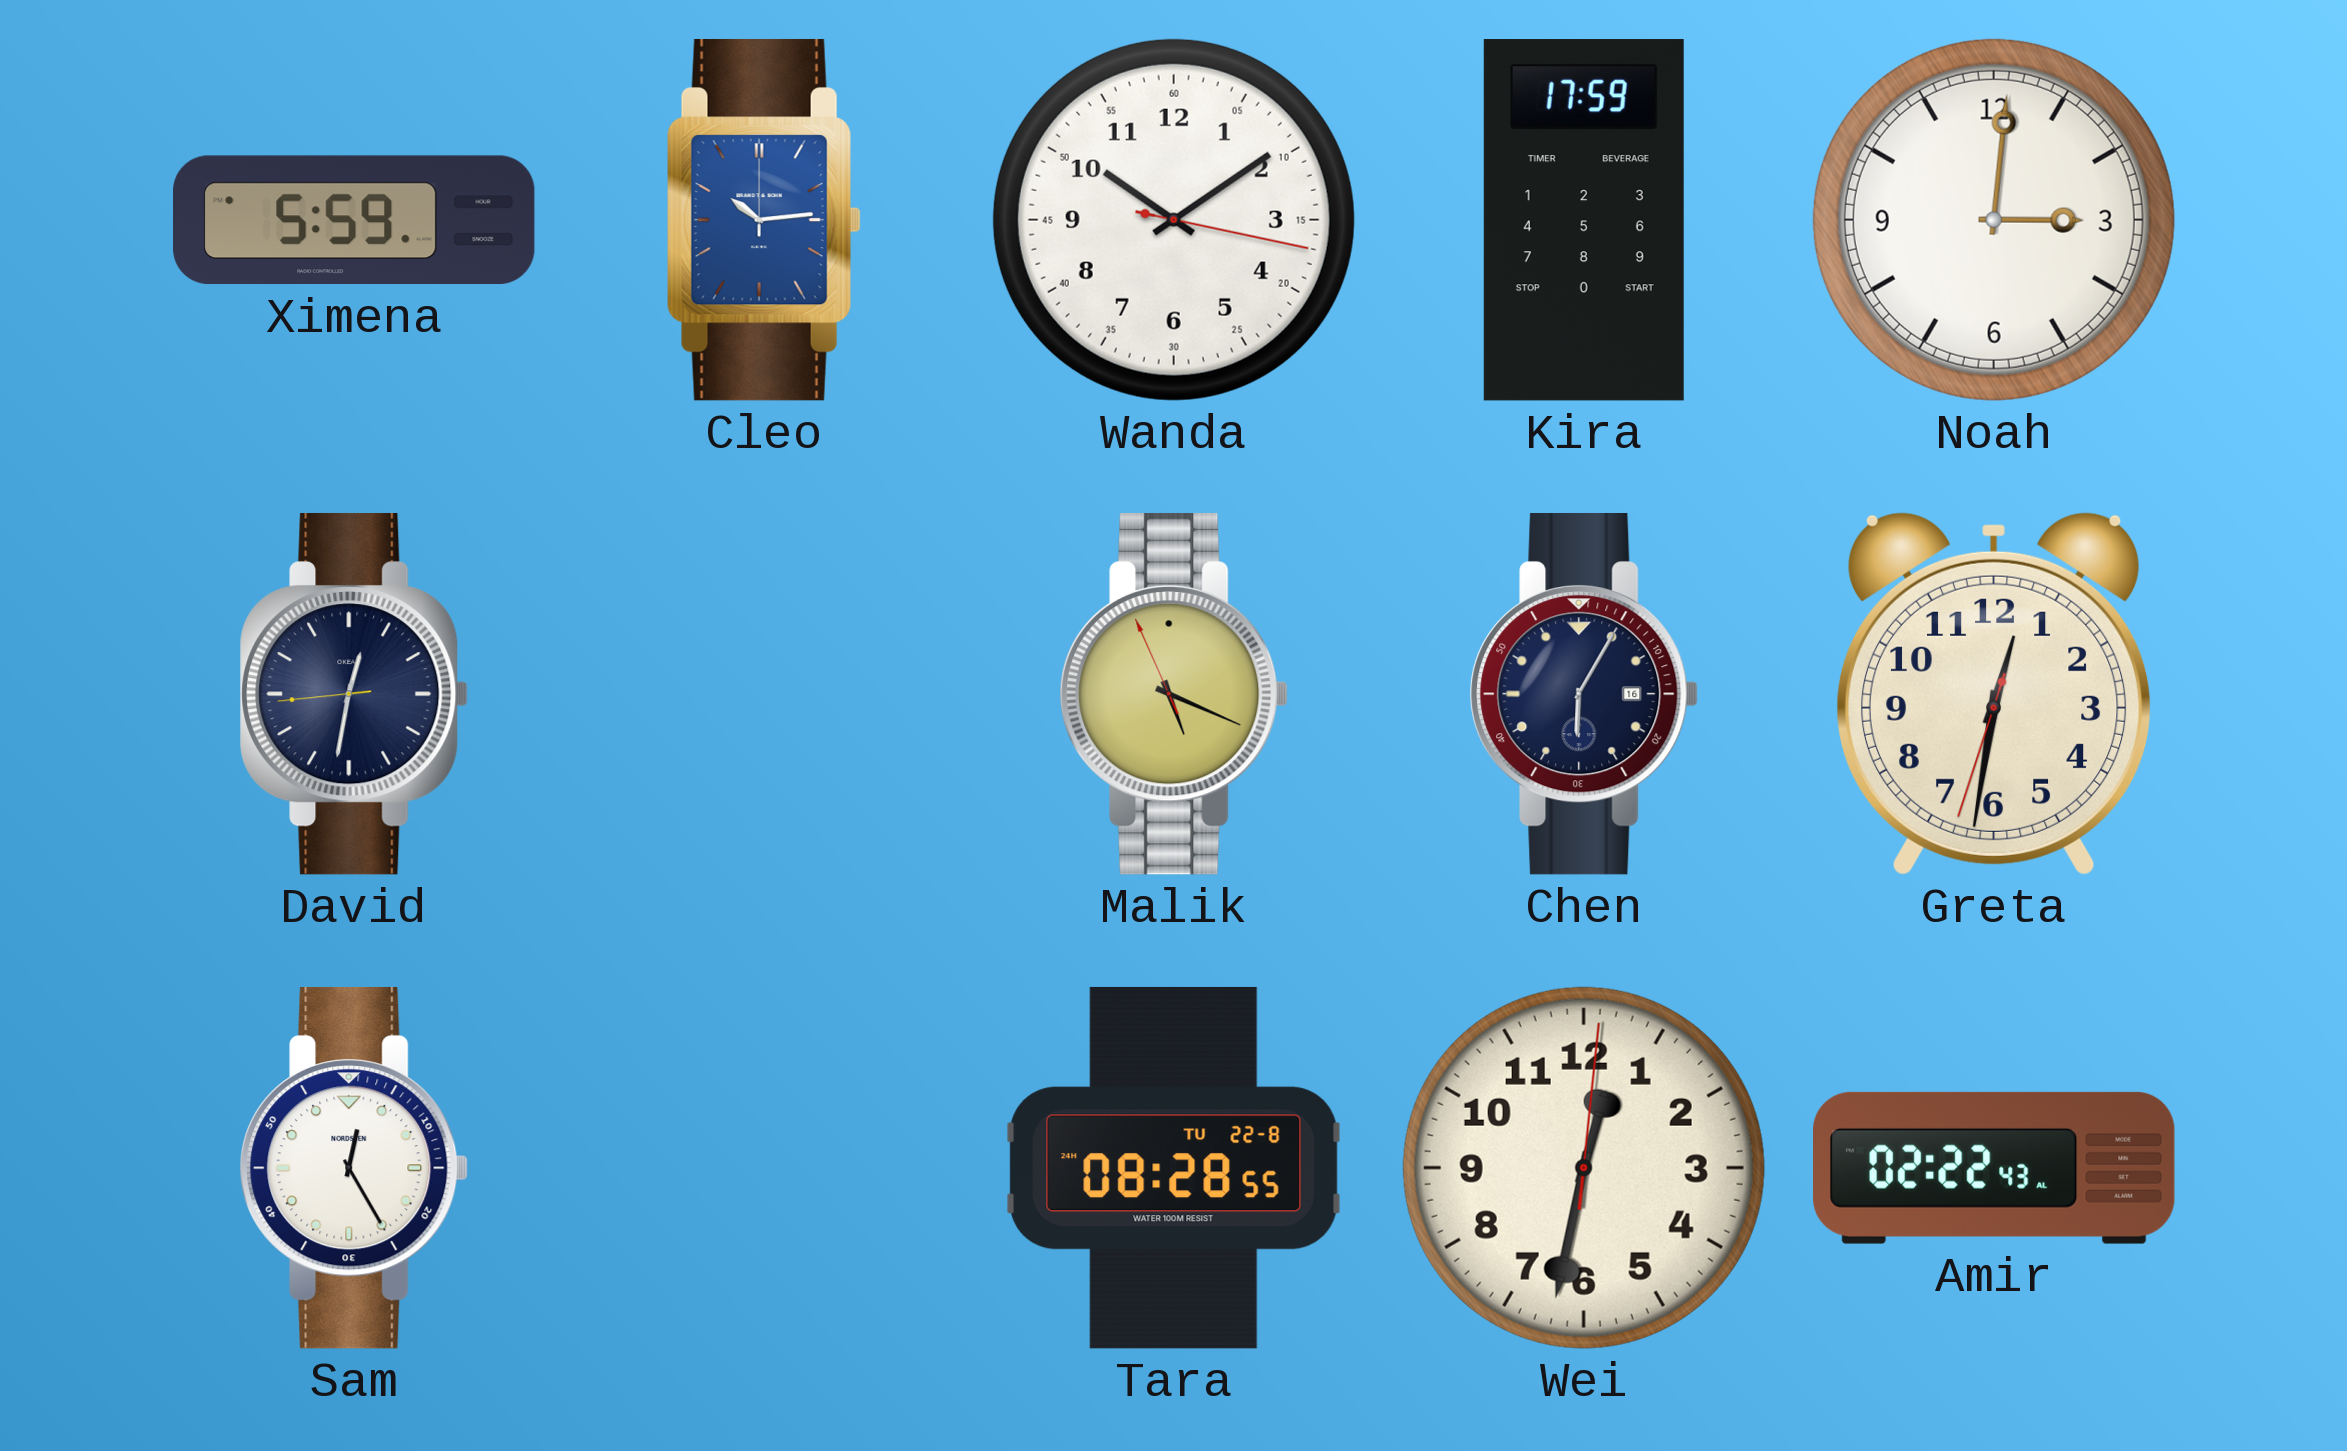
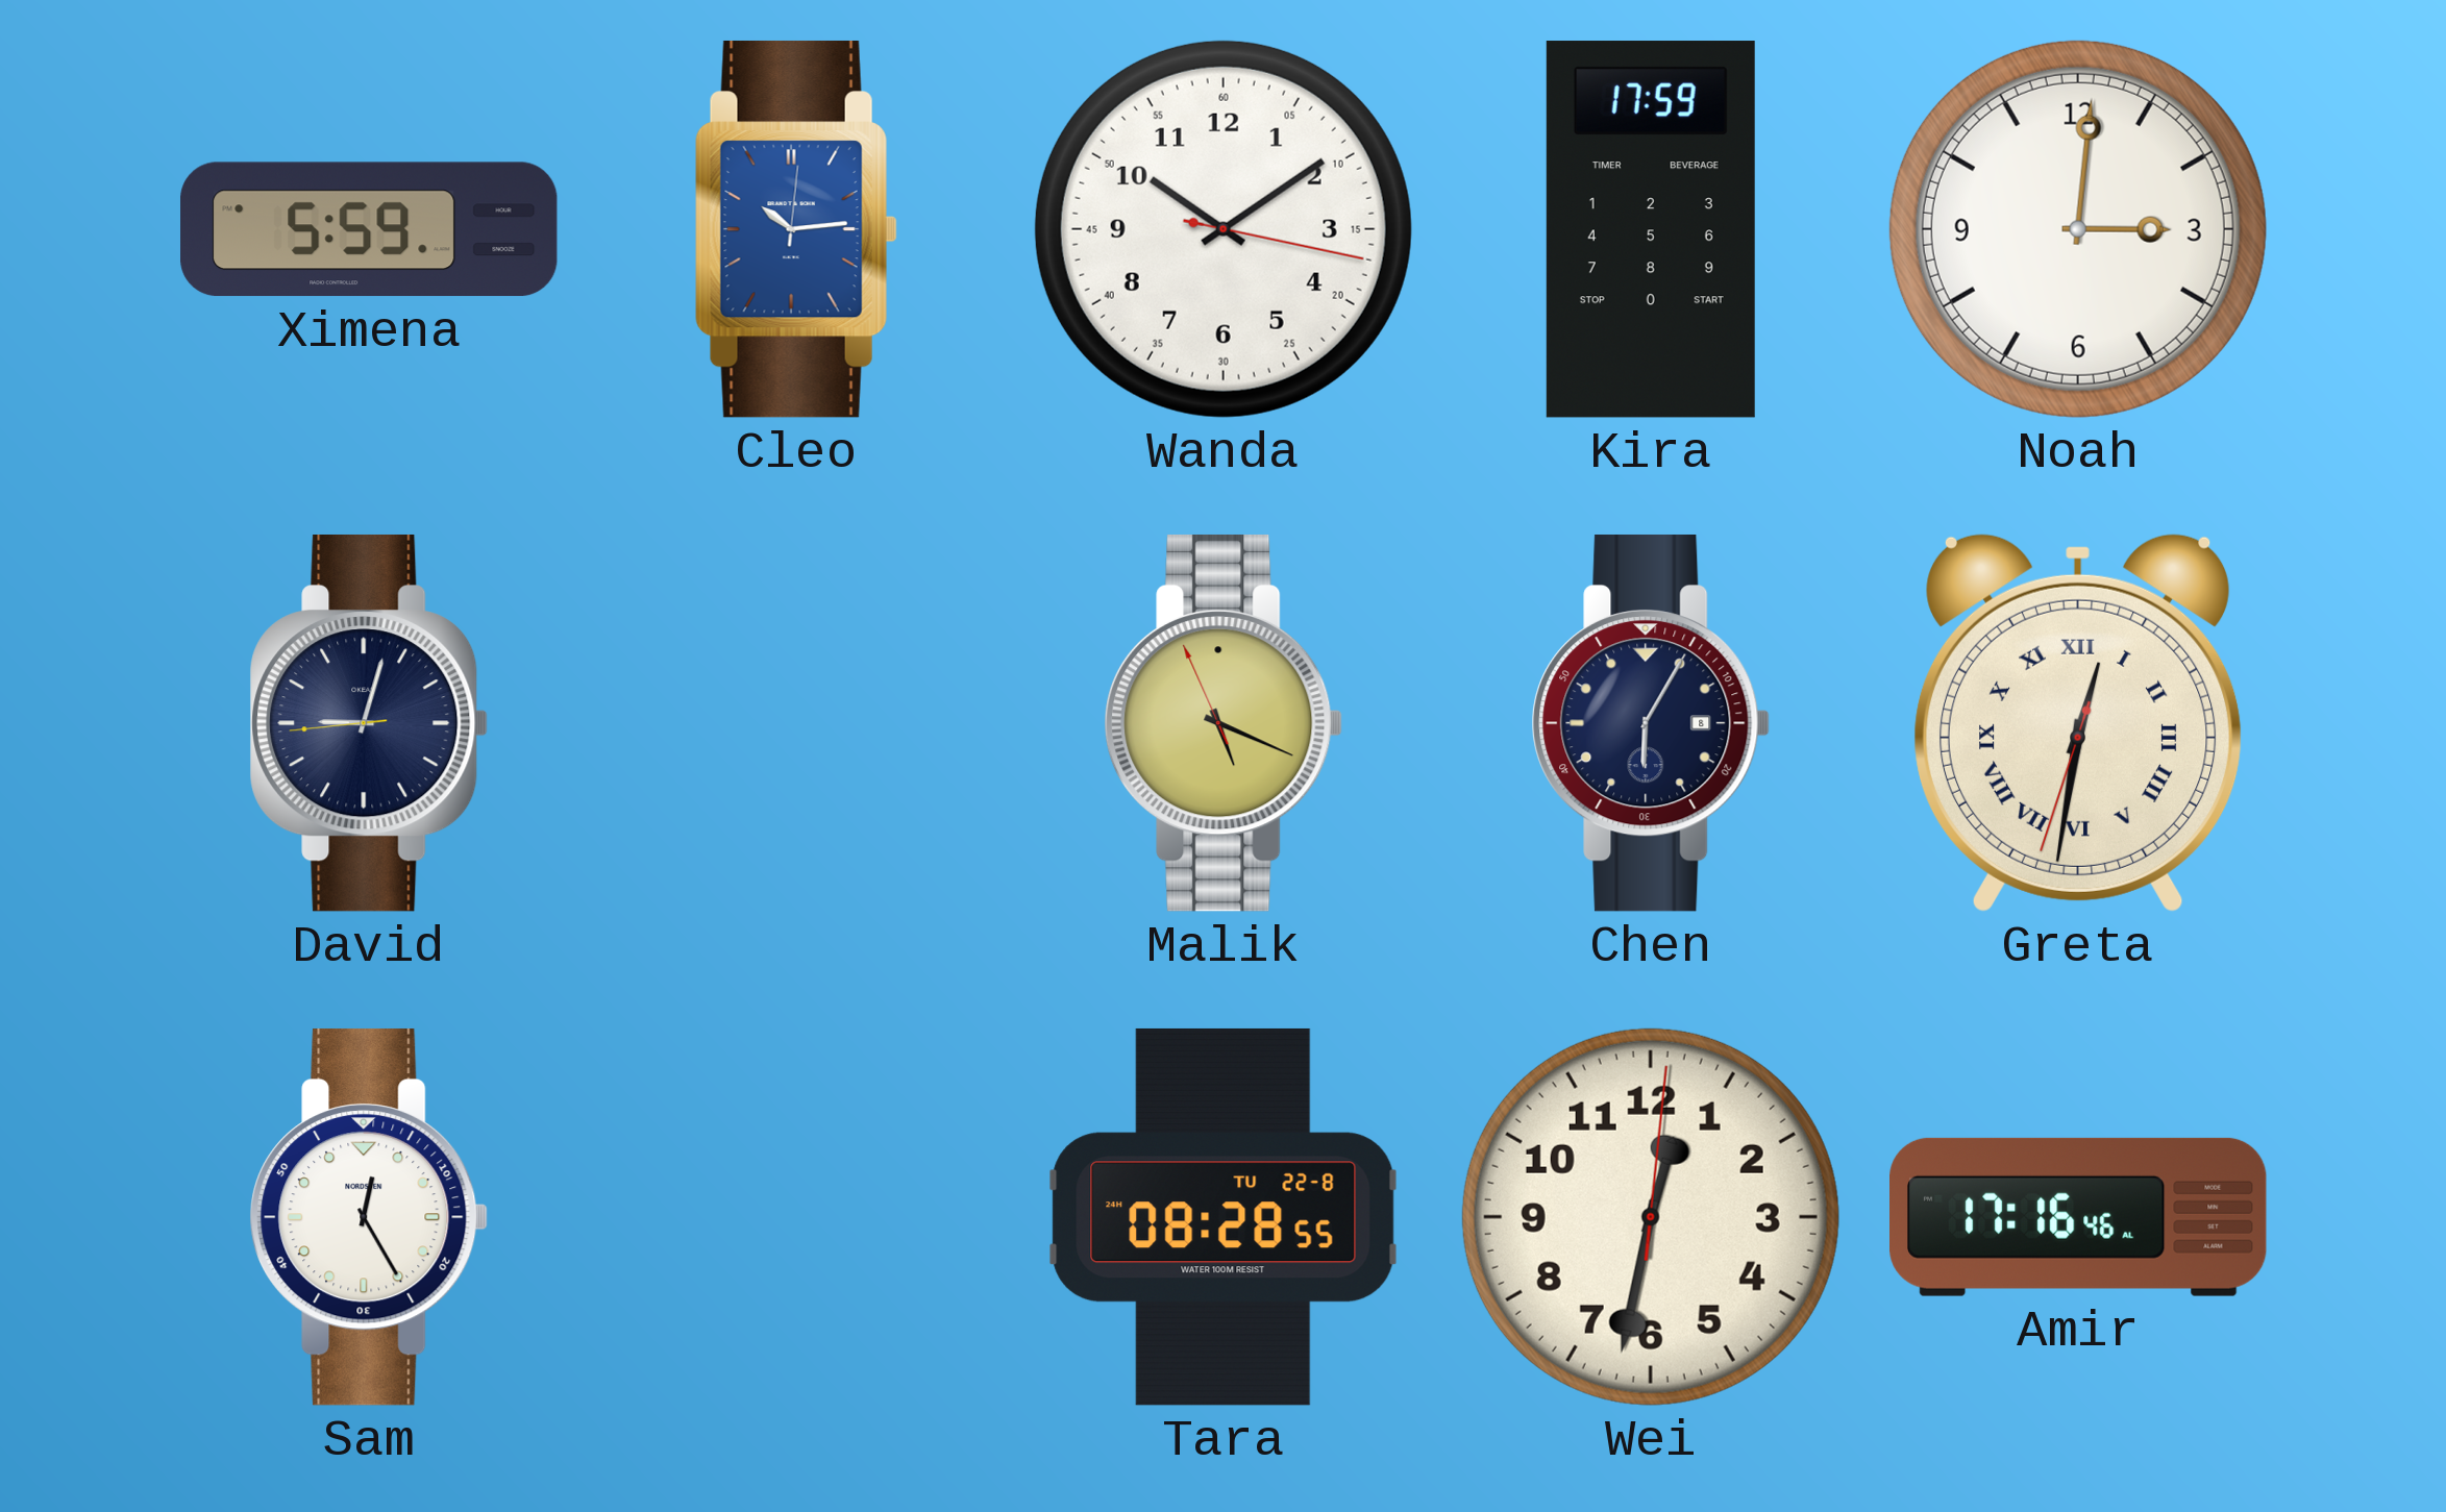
Cleo: 10:14:00 -> 10:14:01
David: 12:31 -> 9:02
Chen date: 16 -> 8
Greta numerals: Arabic -> Roman
Amir: 02:22 -> 17:16
